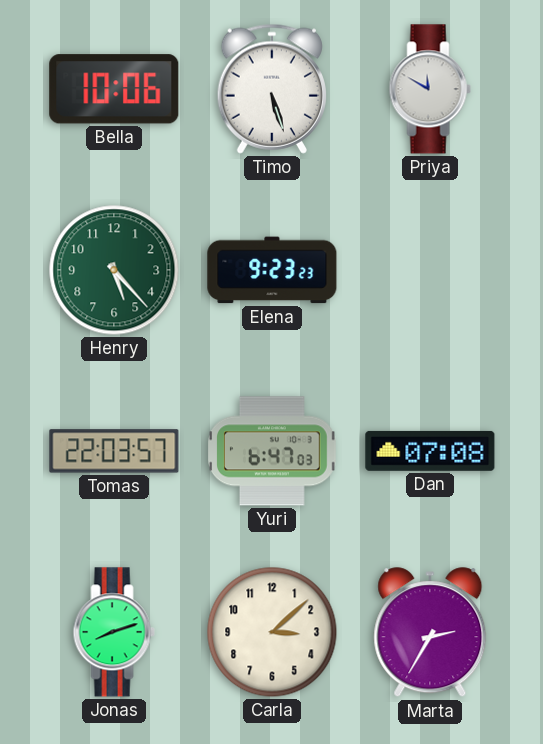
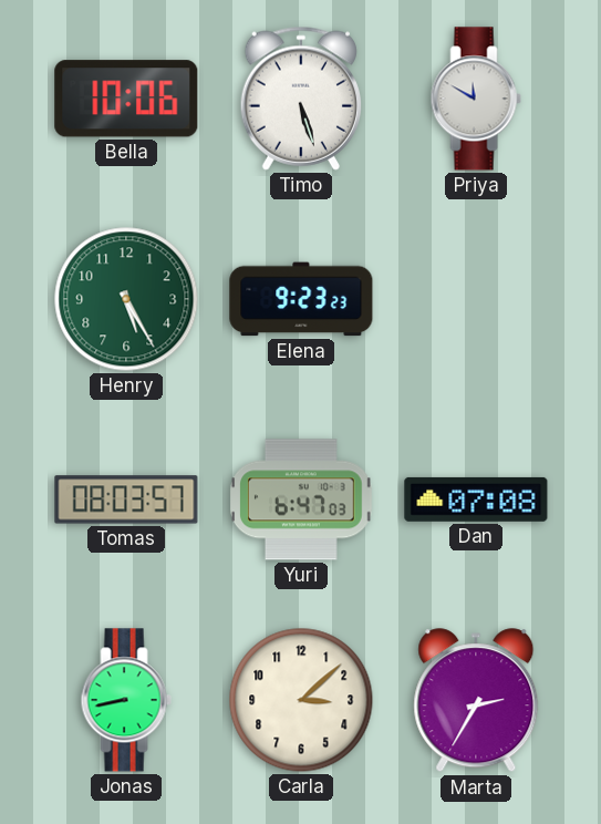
Henry: 5:23 -> 5:25
Tomas: 22:03 -> 08:03
Jonas: 8:12 -> 8:43
